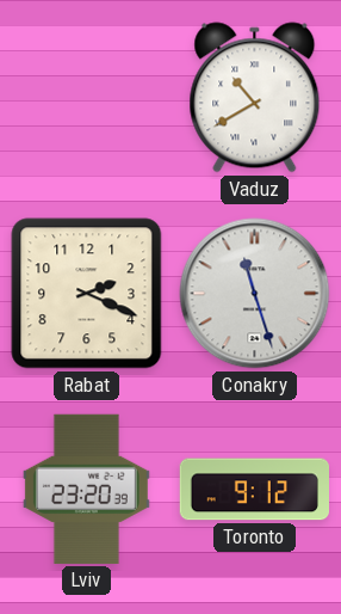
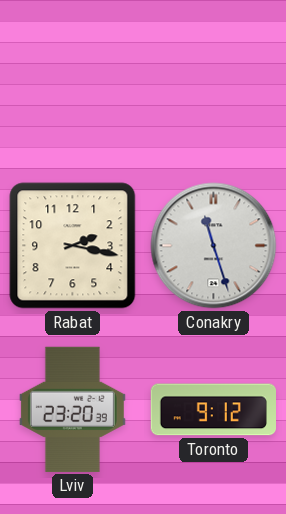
Vaduz: 10:40 -> none
Rabat: 2:19 -> 2:17
